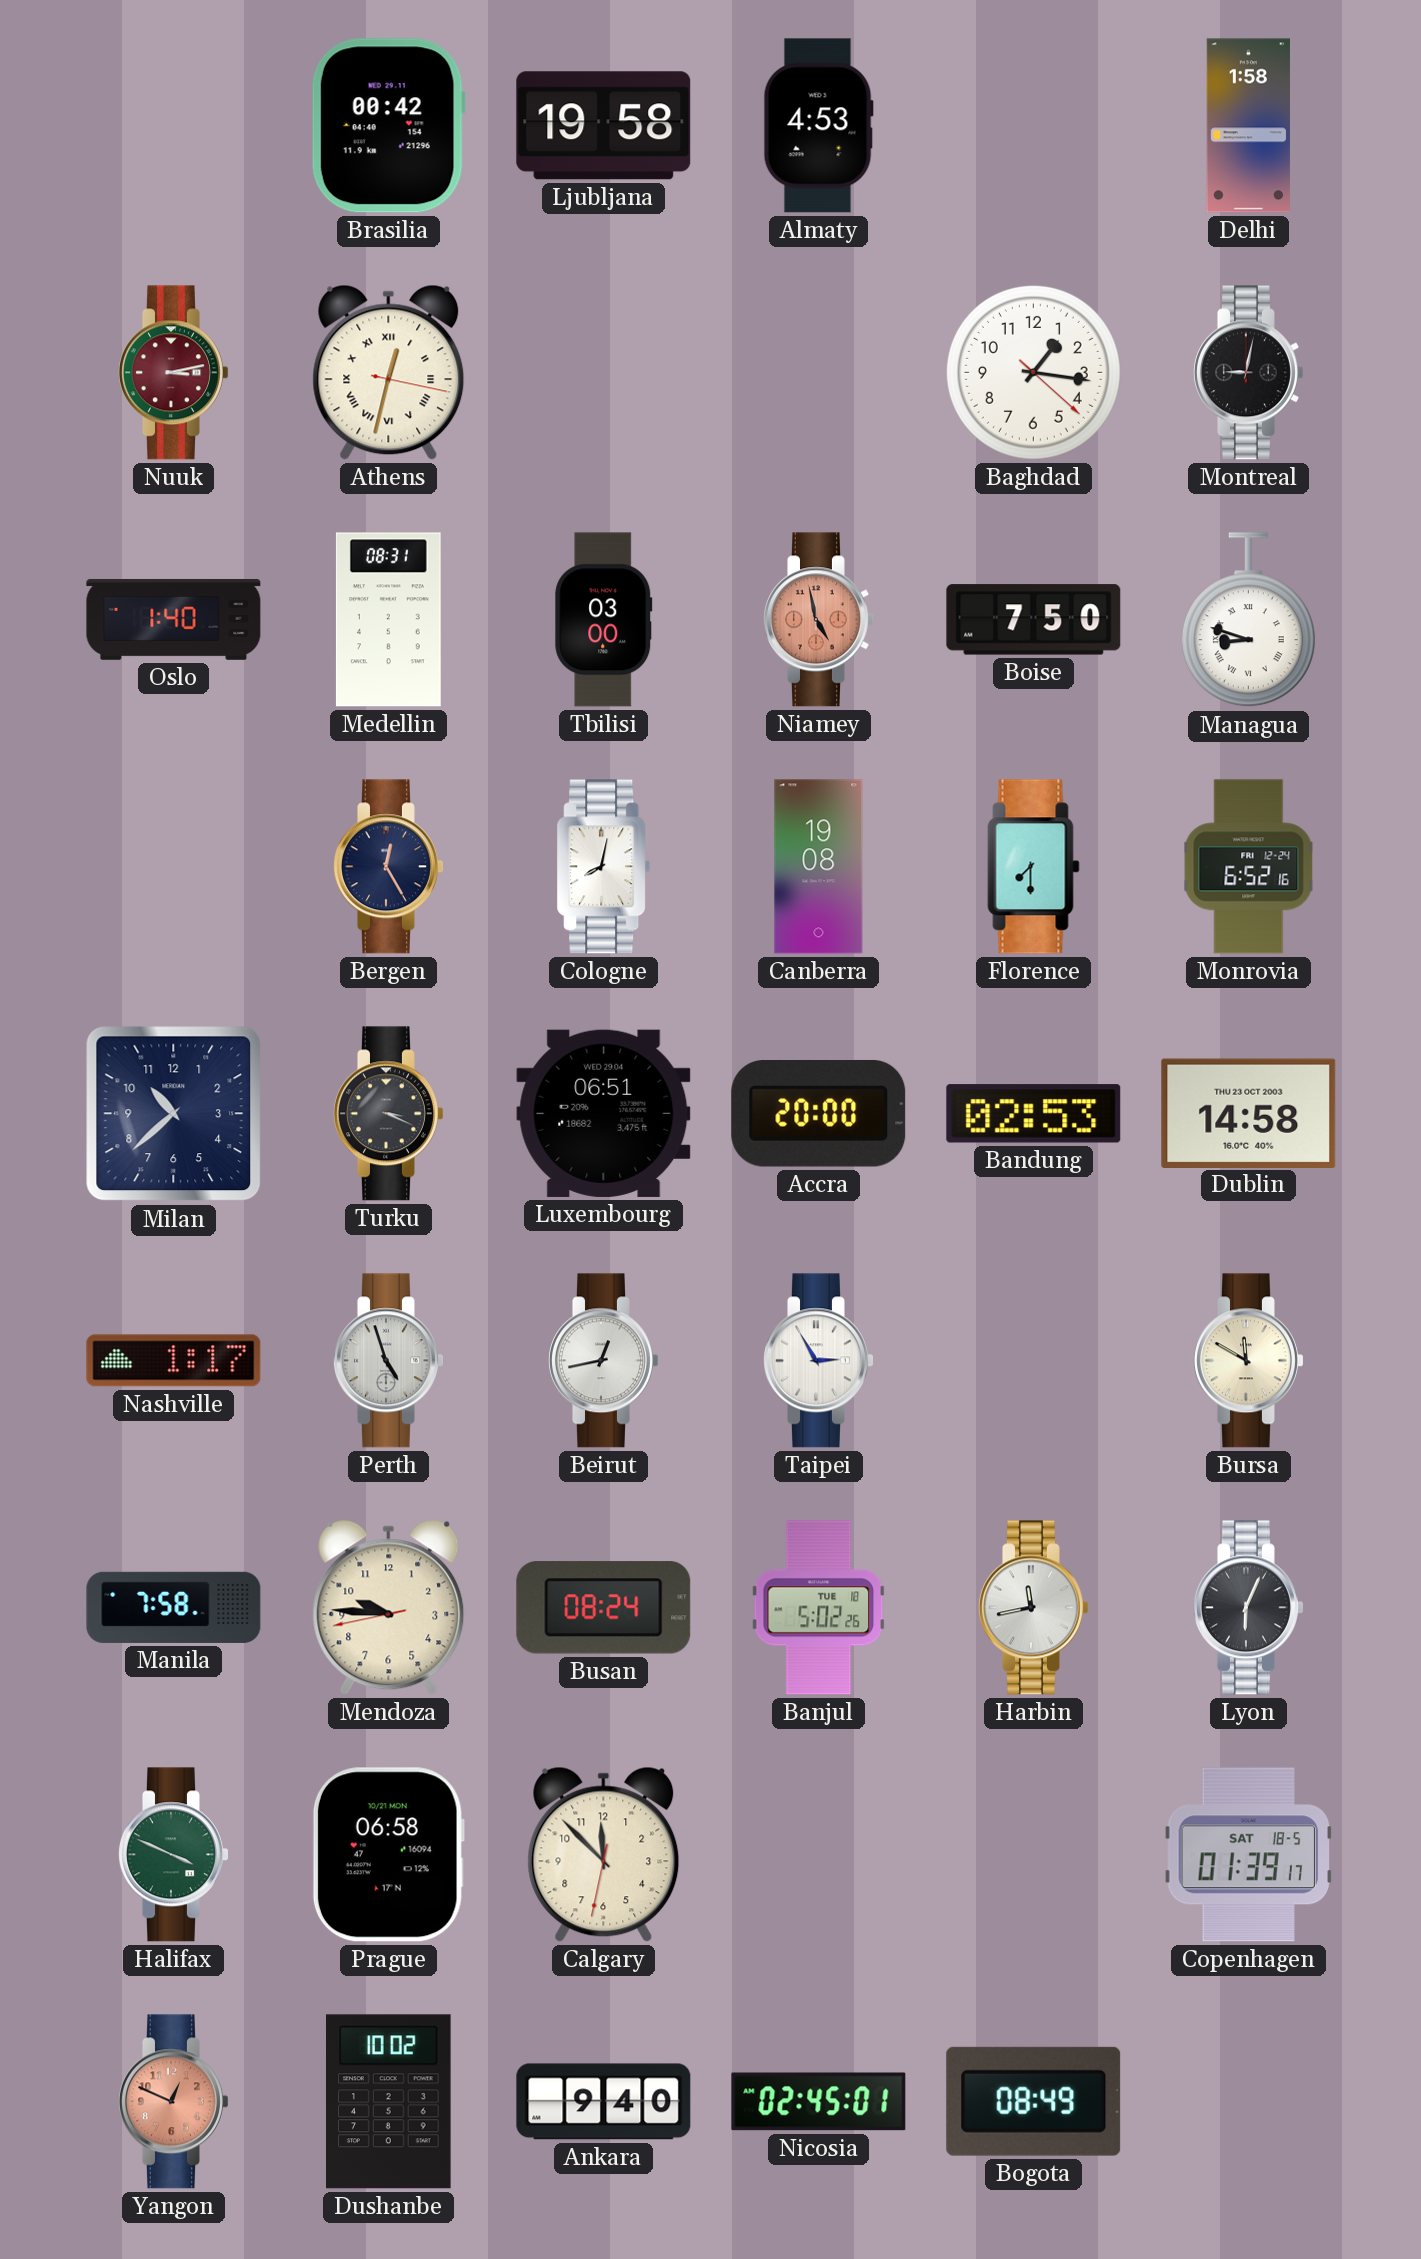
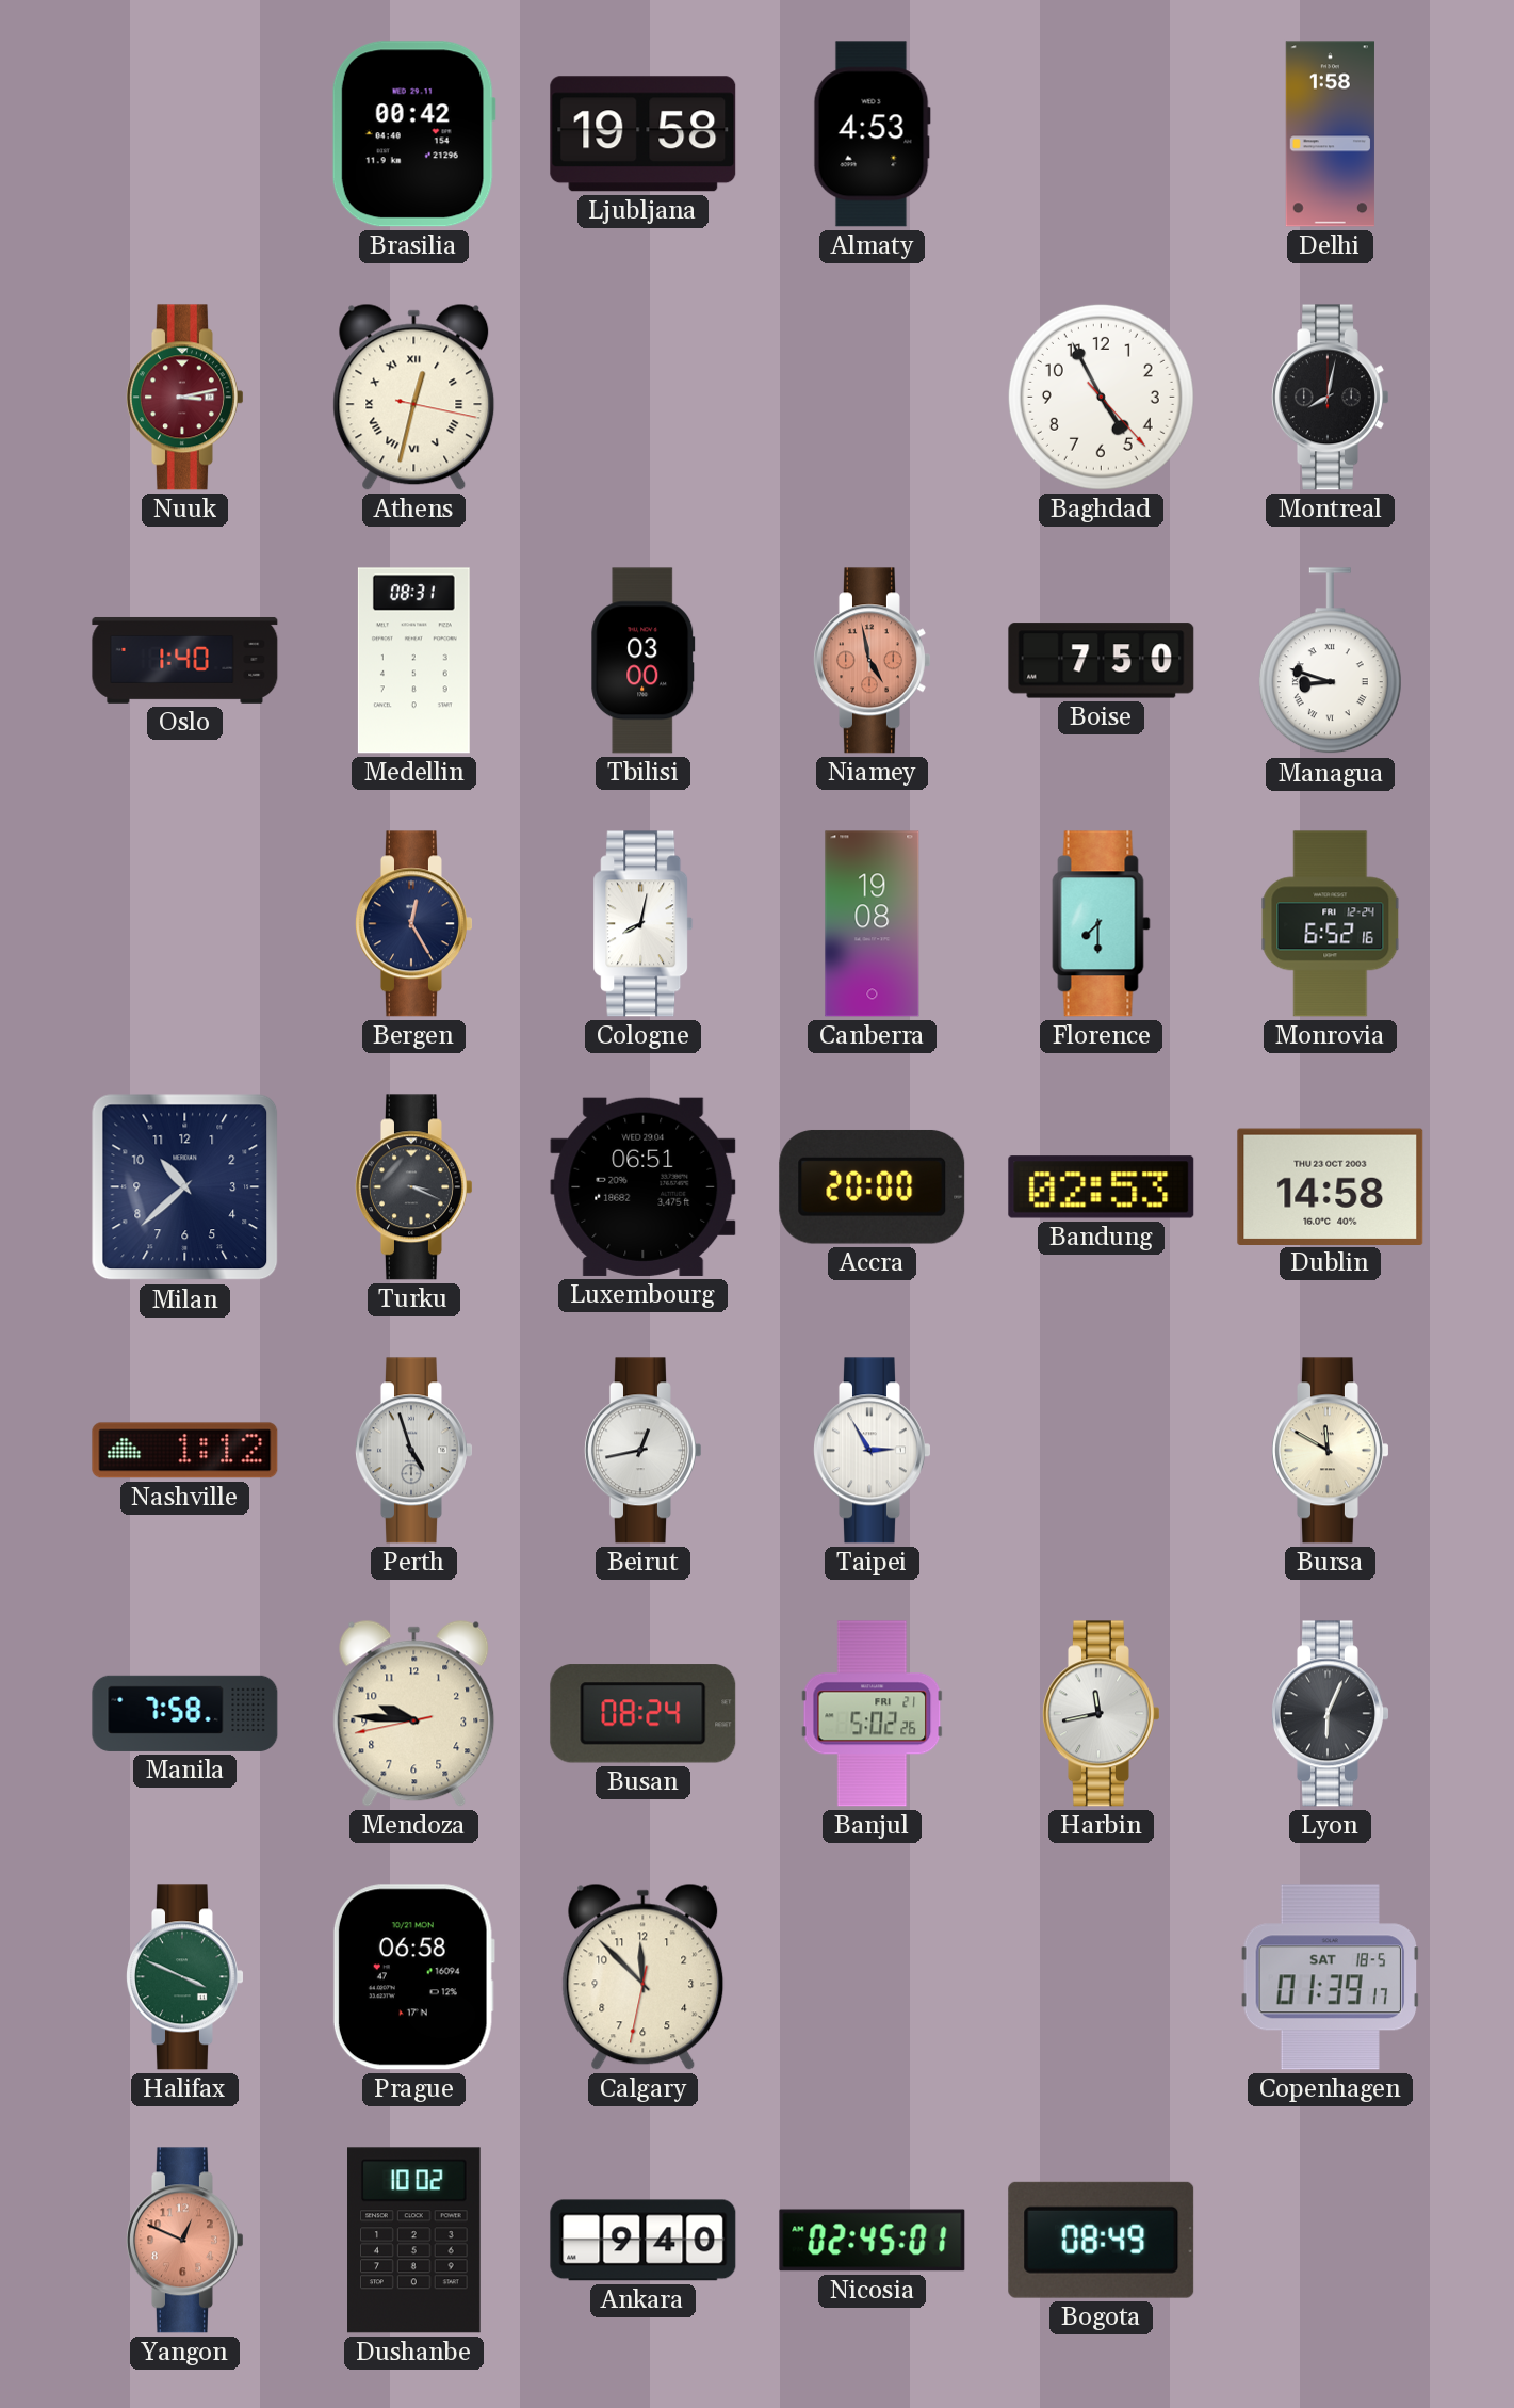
Baghdad: 1:16 -> 4:55
Montreal: 9:02 -> 8:02
Nashville: 1:17 -> 1:12
Banjul date: TUE 18 -> FRI 21
